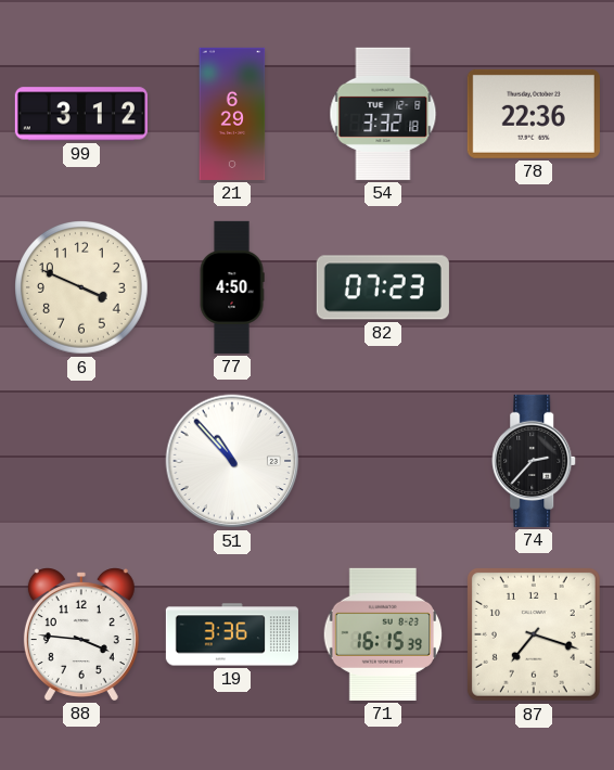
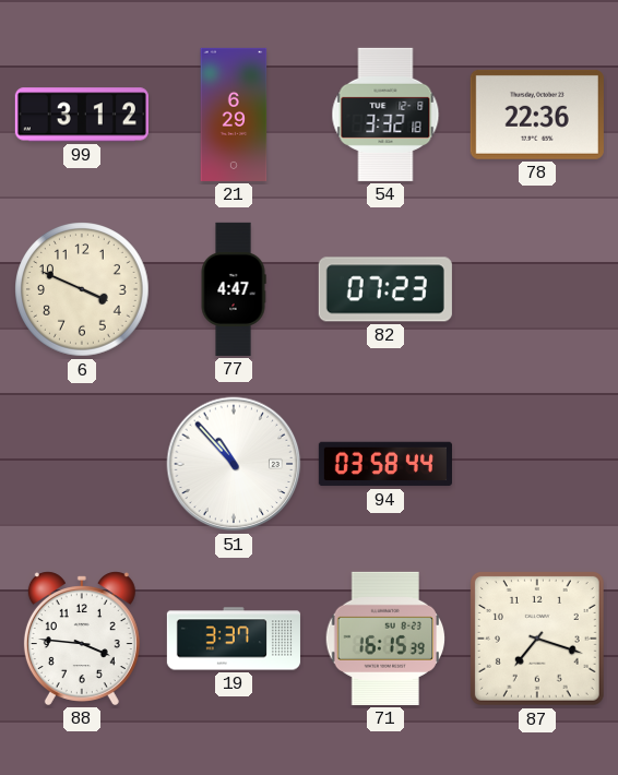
77: 4:50 -> 4:47
94: none -> 03:58
74: 2:37 -> none
19: 3:36 -> 3:37
